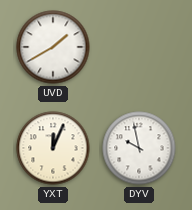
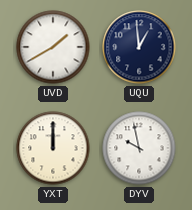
UQU: none -> 12:59
YXT: 12:04 -> 12:00
